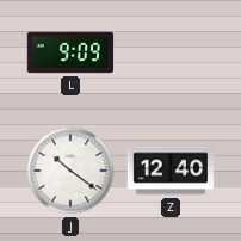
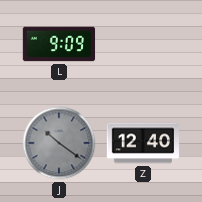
J dial: white -> grey
